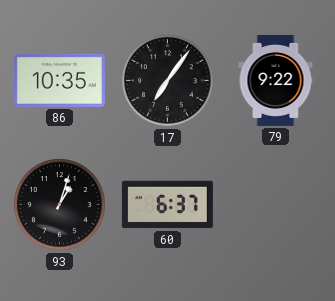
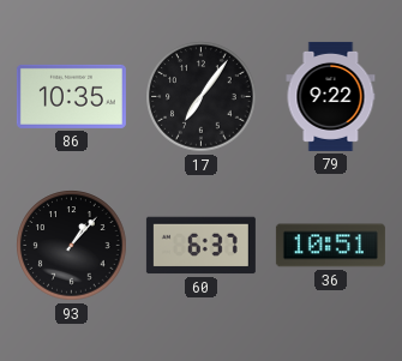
93: 1:03 -> 1:07
36: none -> 10:51
